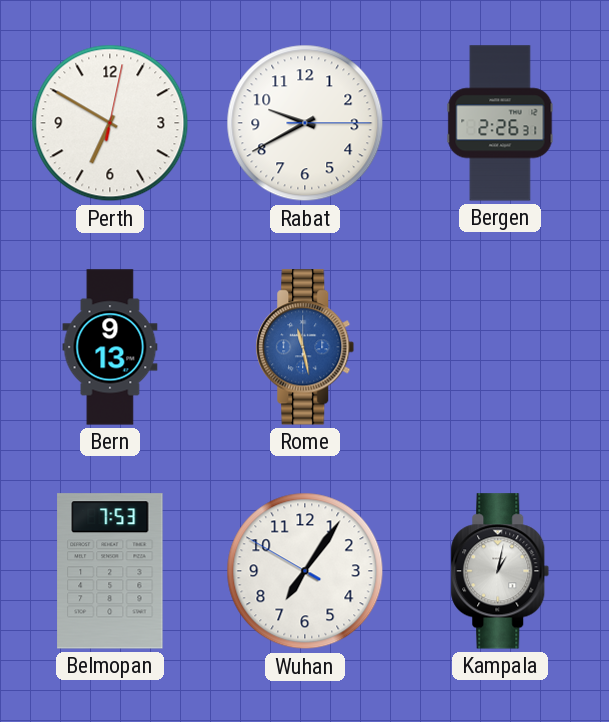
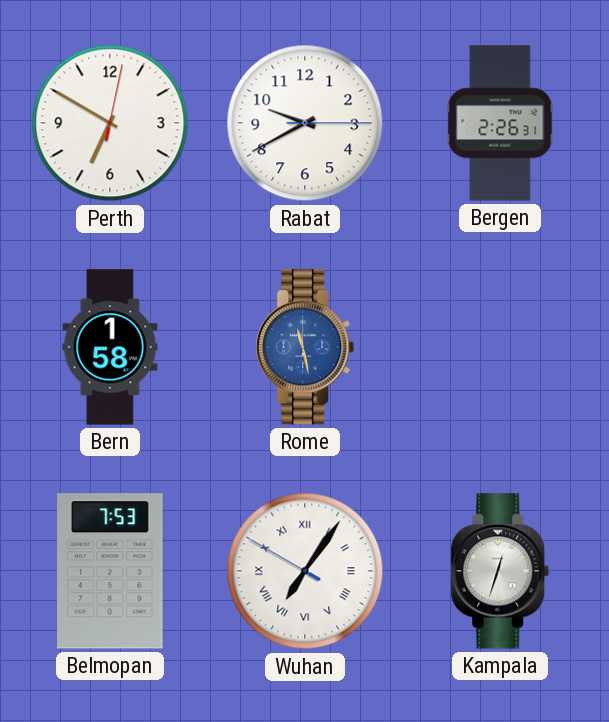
Bern: 9:13 -> 1:58
Wuhan numerals: Arabic -> Roman
Kampala: 1:02 -> 12:33
